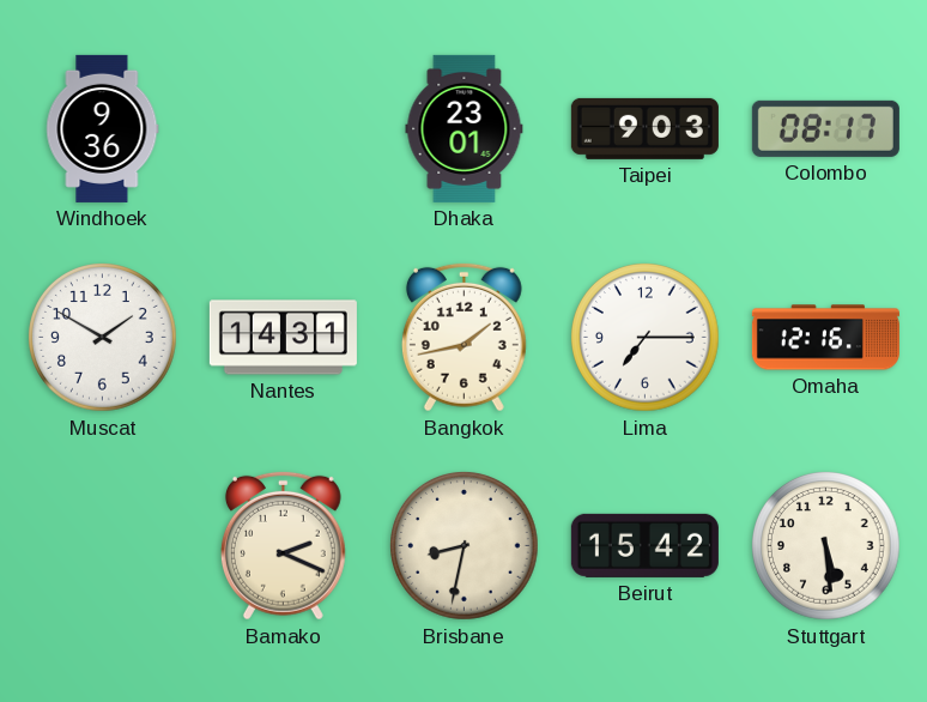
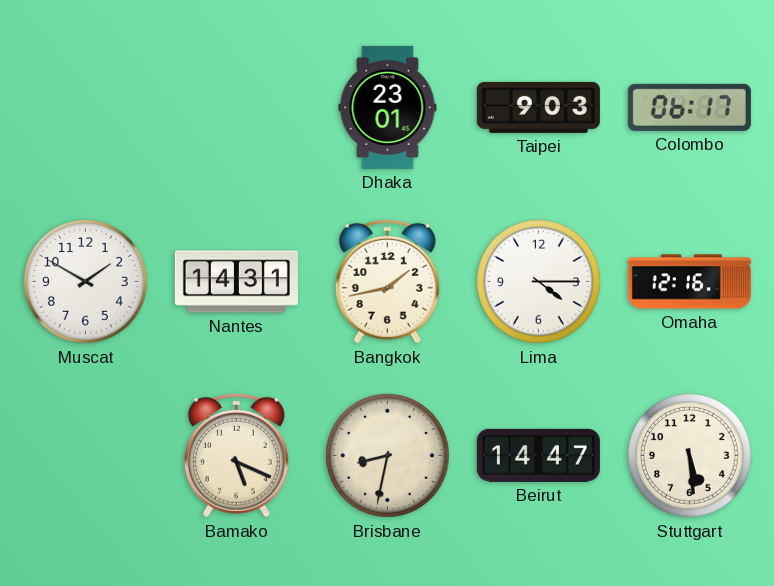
Windhoek: 9:36 -> none
Colombo: 08:17 -> 06:17
Lima: 7:15 -> 4:15
Bamako: 2:19 -> 5:19
Beirut: 15:42 -> 14:47
